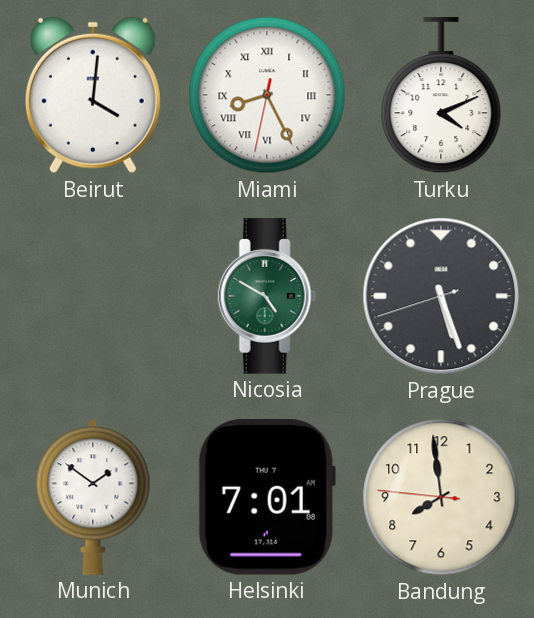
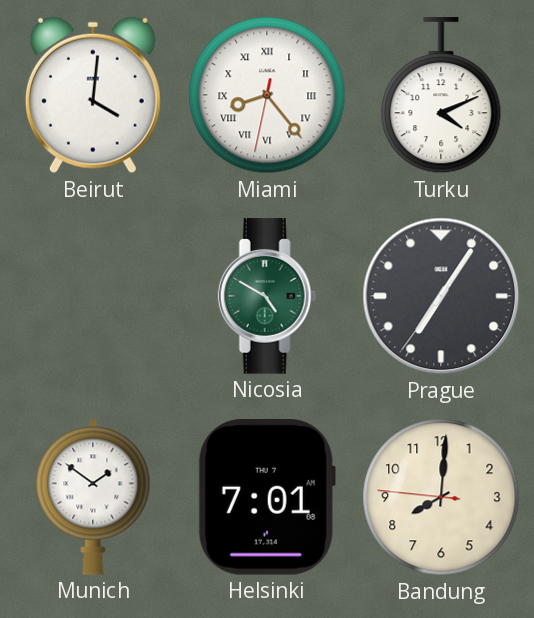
Miami: 8:25 -> 8:23
Prague: 5:26 -> 7:05
Bandung: 7:58 -> 8:00
